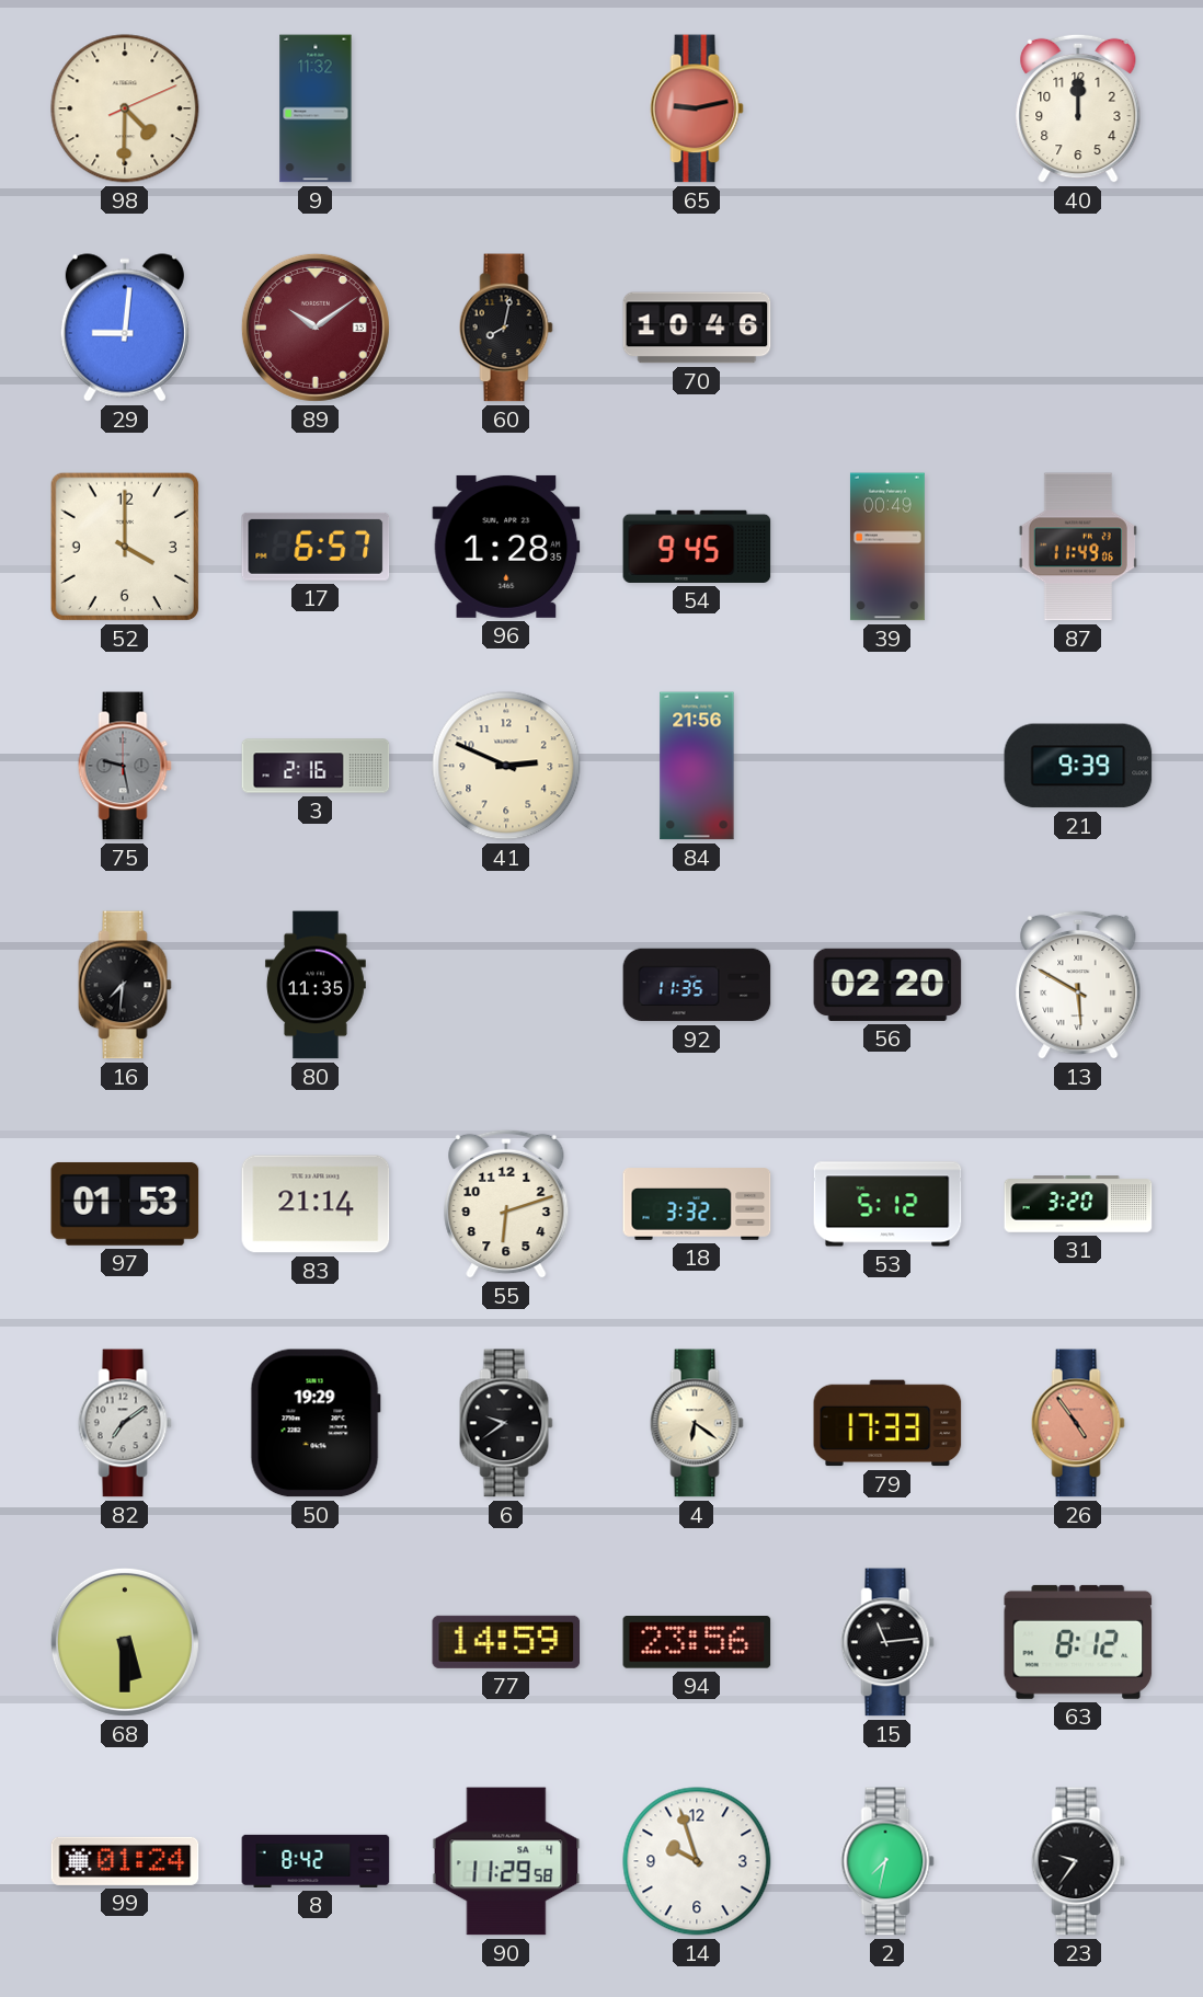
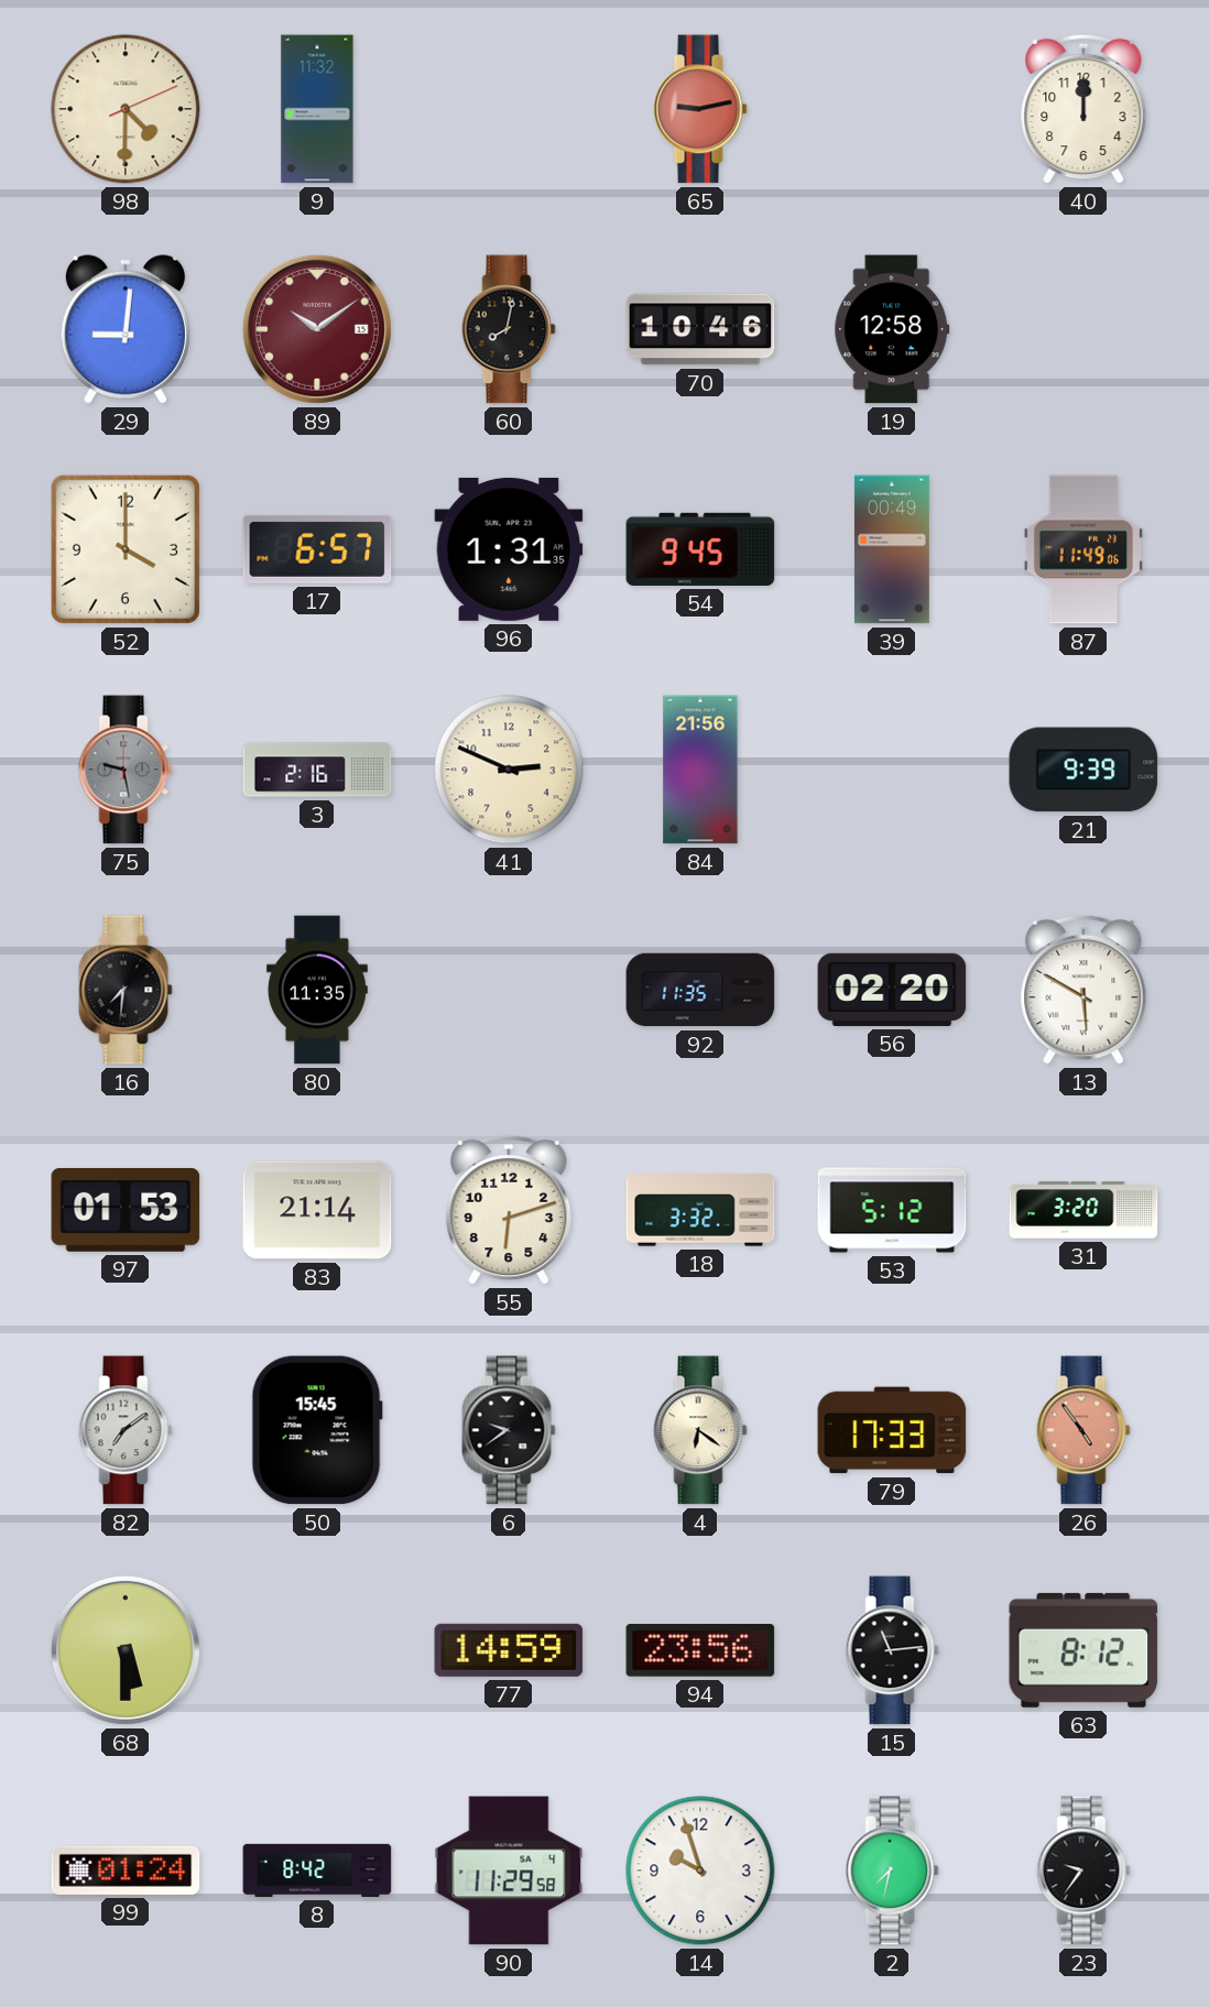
19: none -> 12:58
96: 1:28 -> 1:31
50: 19:29 -> 15:45
